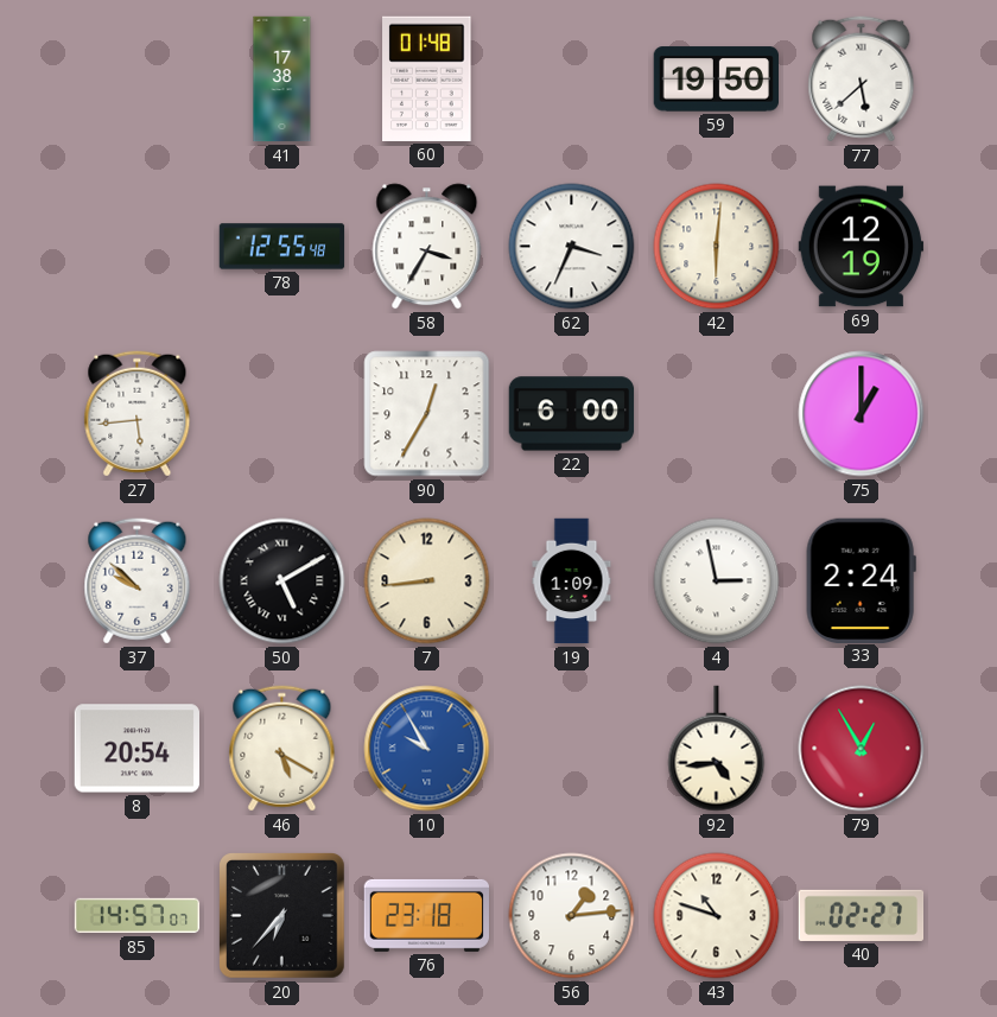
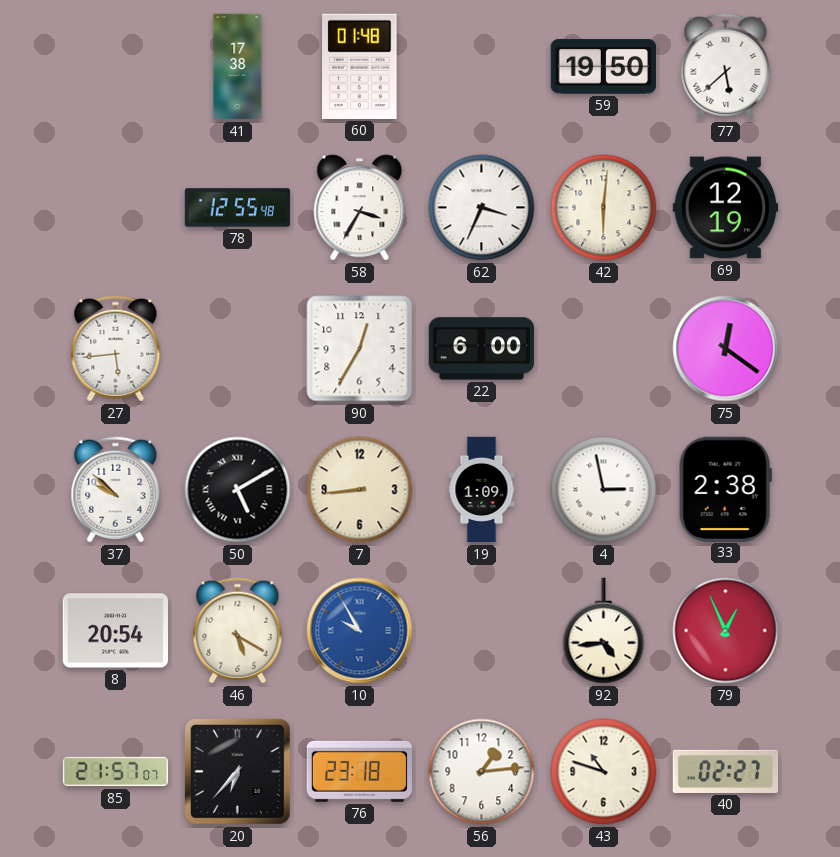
75: 1:00 -> 12:21
33: 2:24 -> 2:38
79: 12:55 -> 12:56
85: 14:57 -> 21:57
